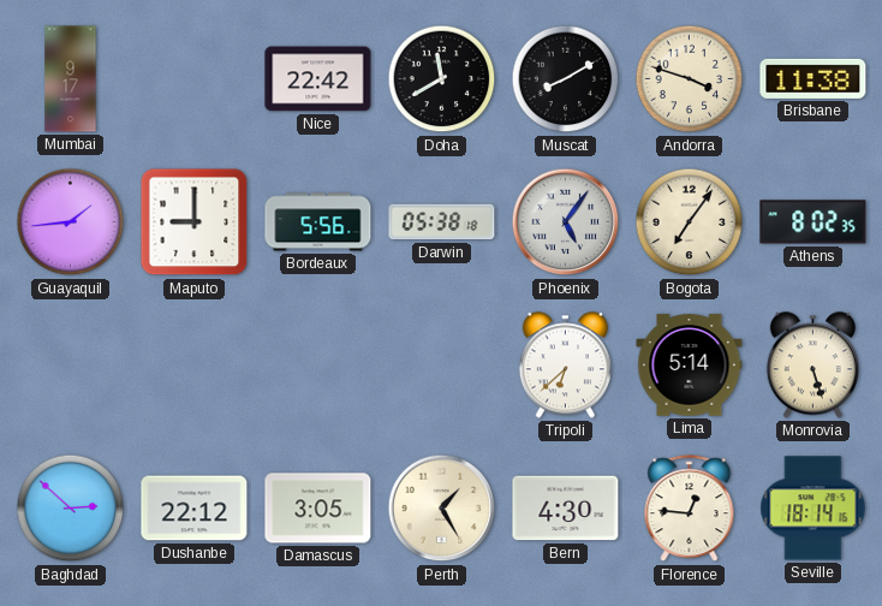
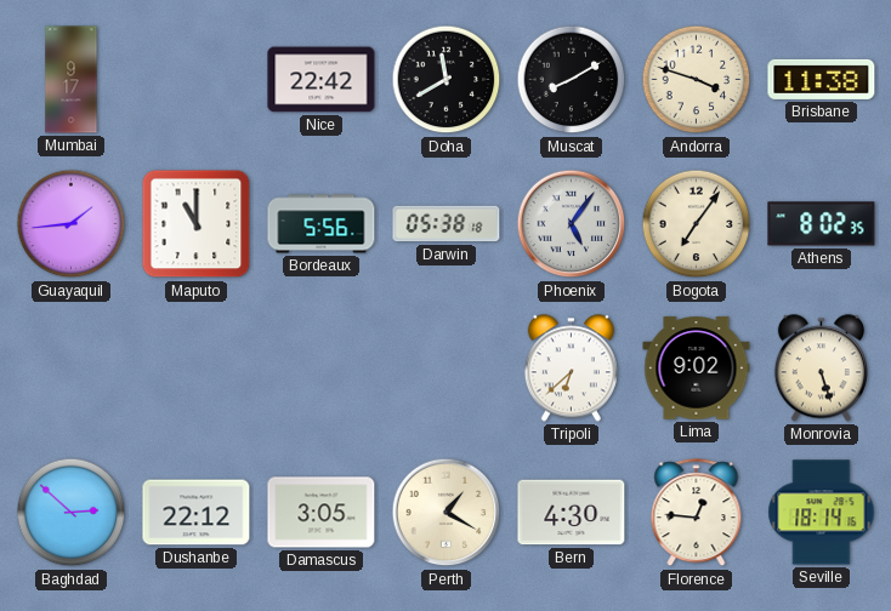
Maputo: 9:00 -> 11:00
Lima: 5:14 -> 9:02
Perth: 1:25 -> 1:20
